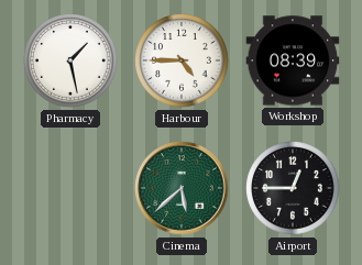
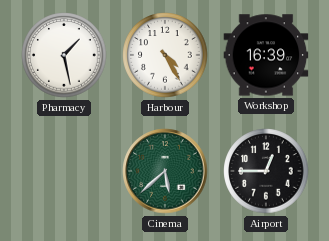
Harbour: 4:45 -> 4:25
Workshop: 08:39 -> 16:39
